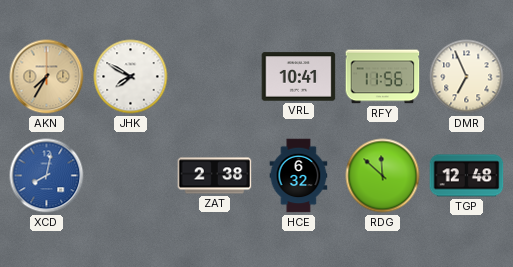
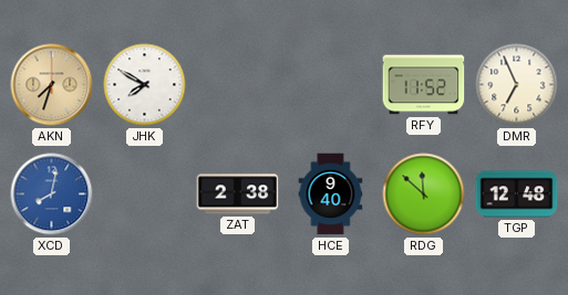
AKN: 7:35 -> 7:33
VRL: 10:41 -> none
RFY: 11:56 -> 11:52
HCE: 6:32 -> 9:40
